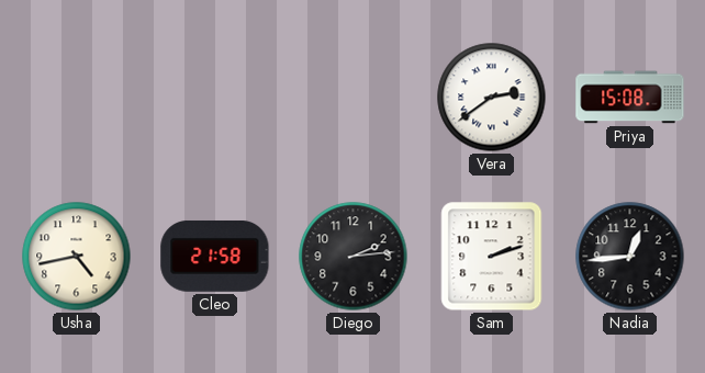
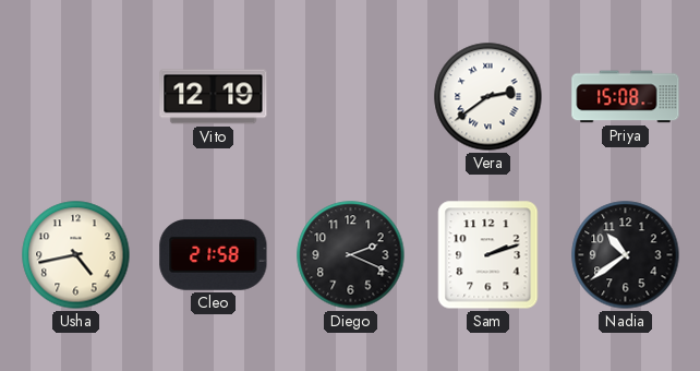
Vito: none -> 12:19
Diego: 2:14 -> 2:19
Nadia: 12:44 -> 10:39
